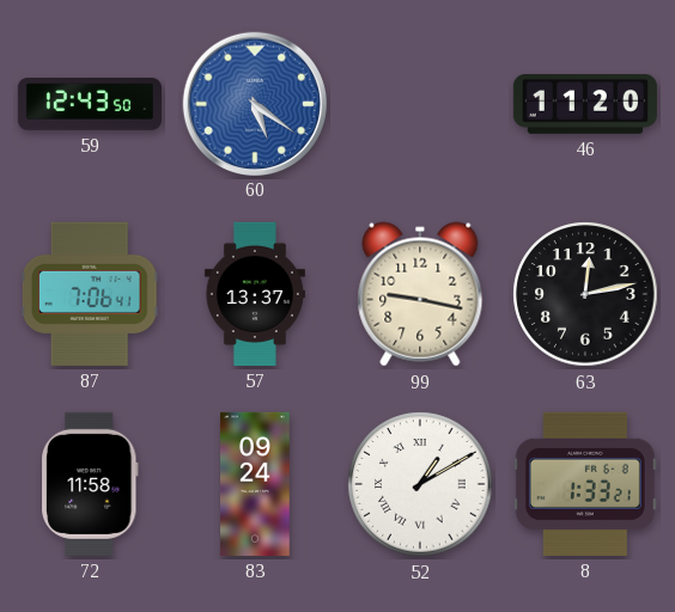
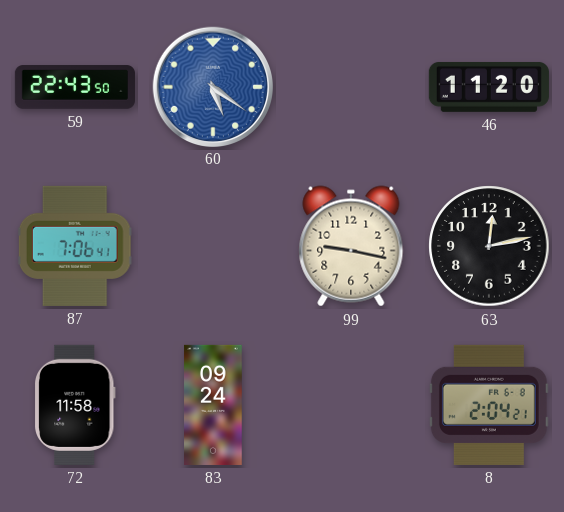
59: 12:43 -> 22:43
57: 13:37 -> none
52: 1:10 -> none
8: 1:33 -> 2:04
